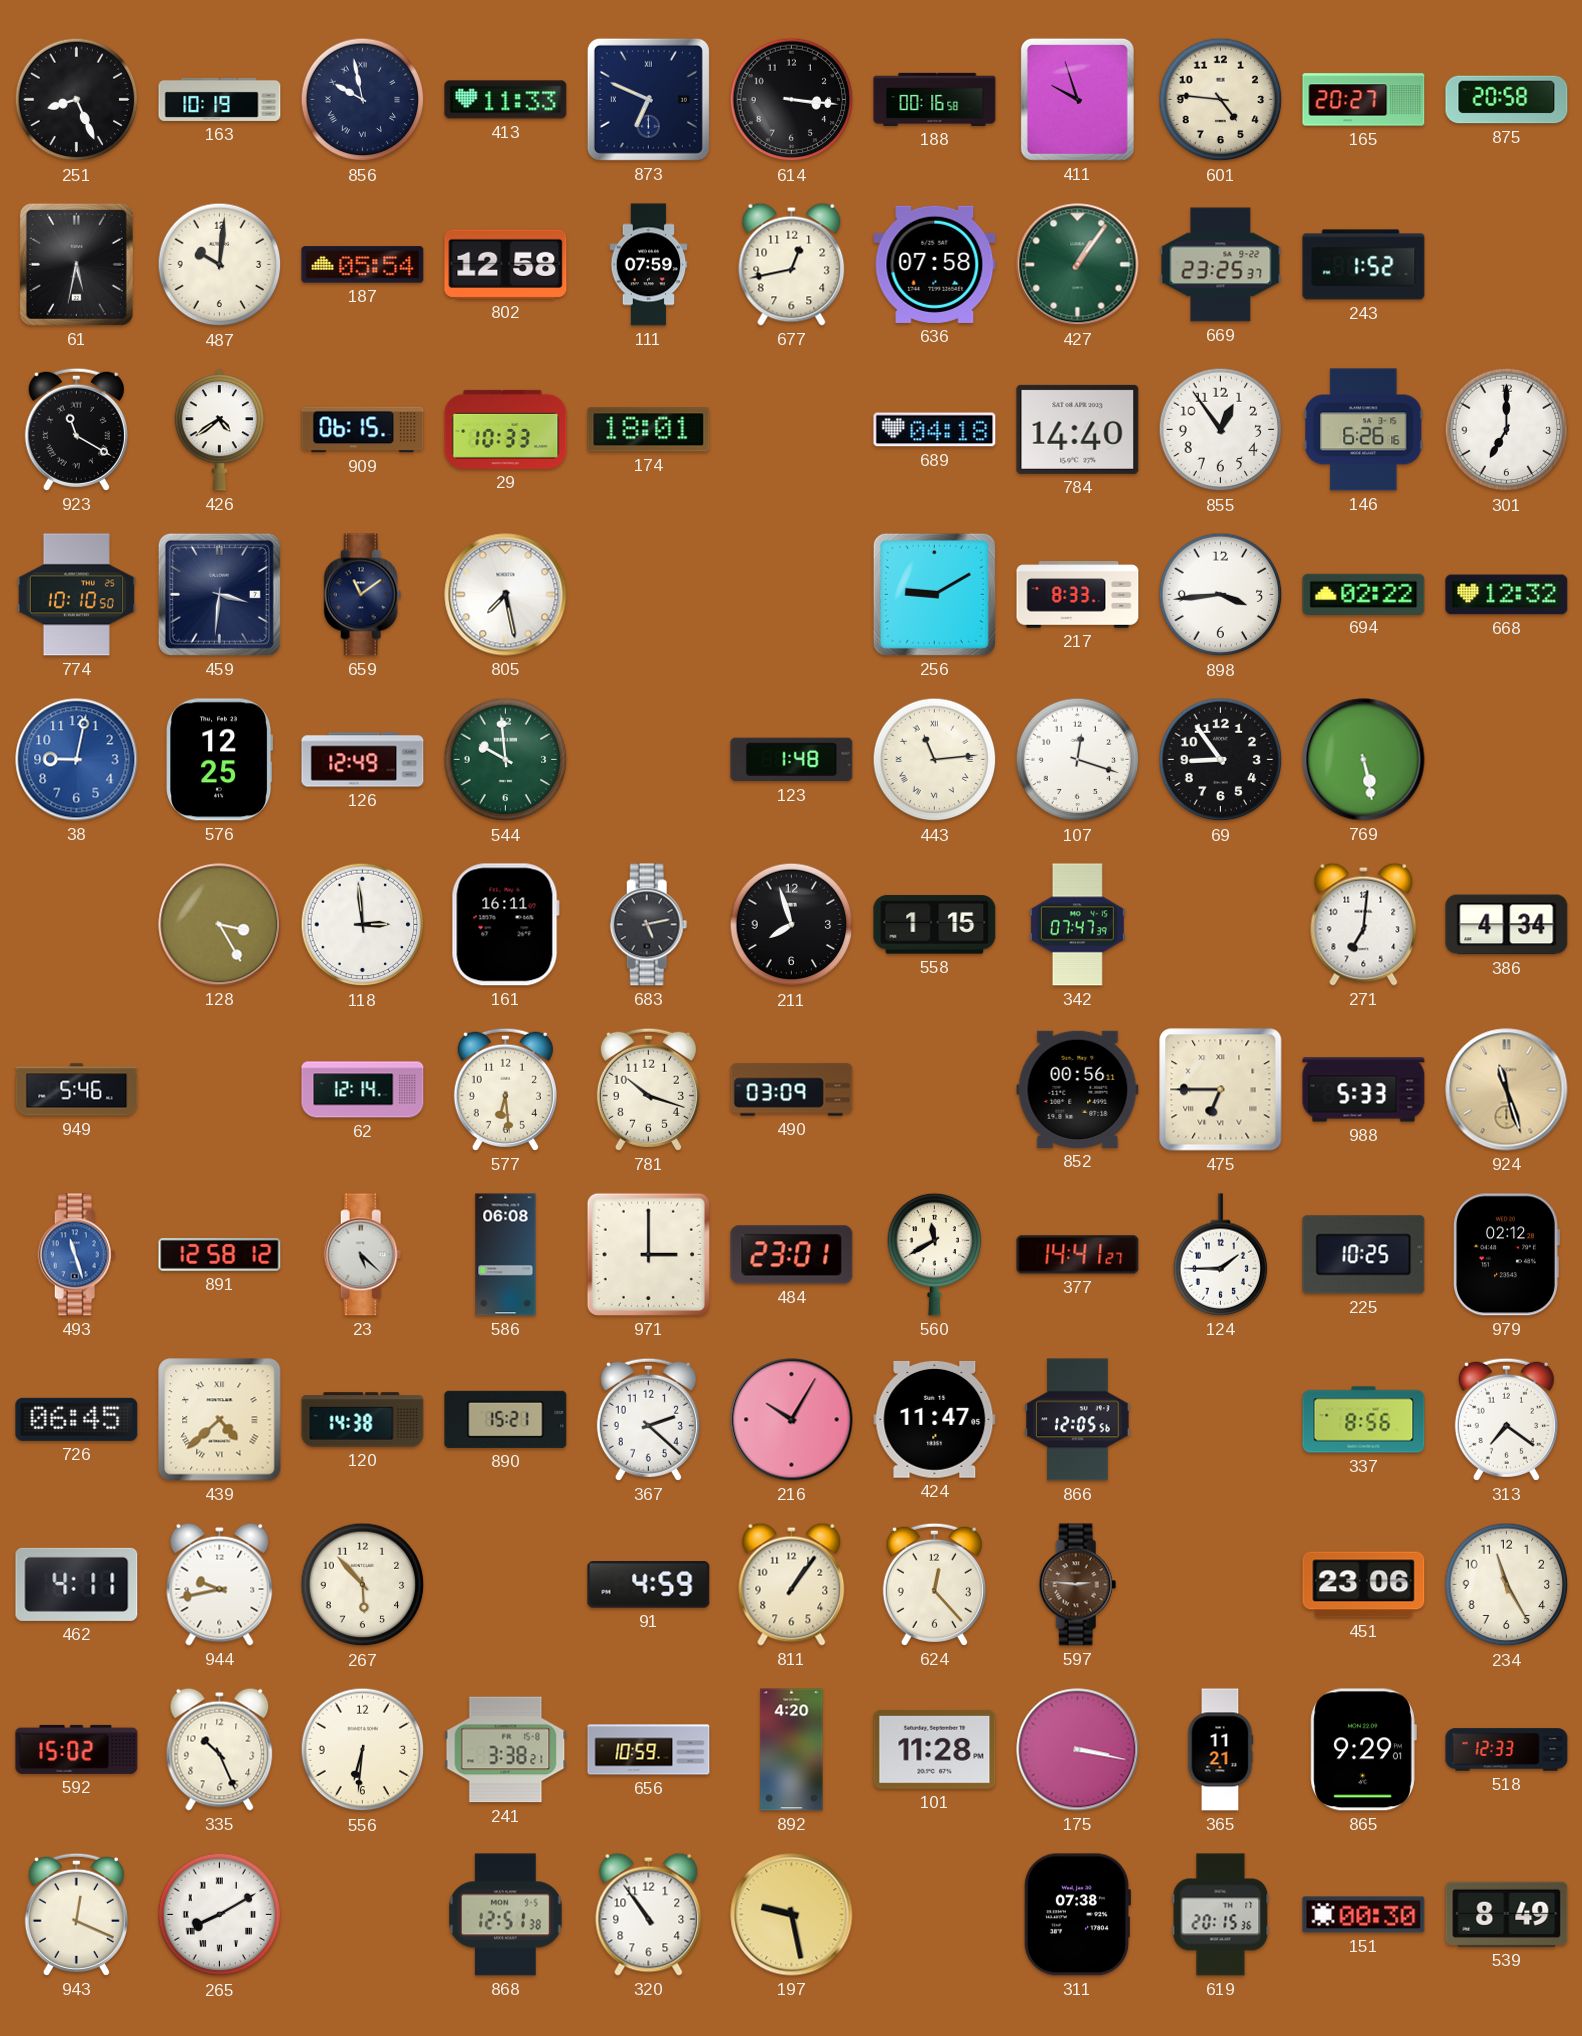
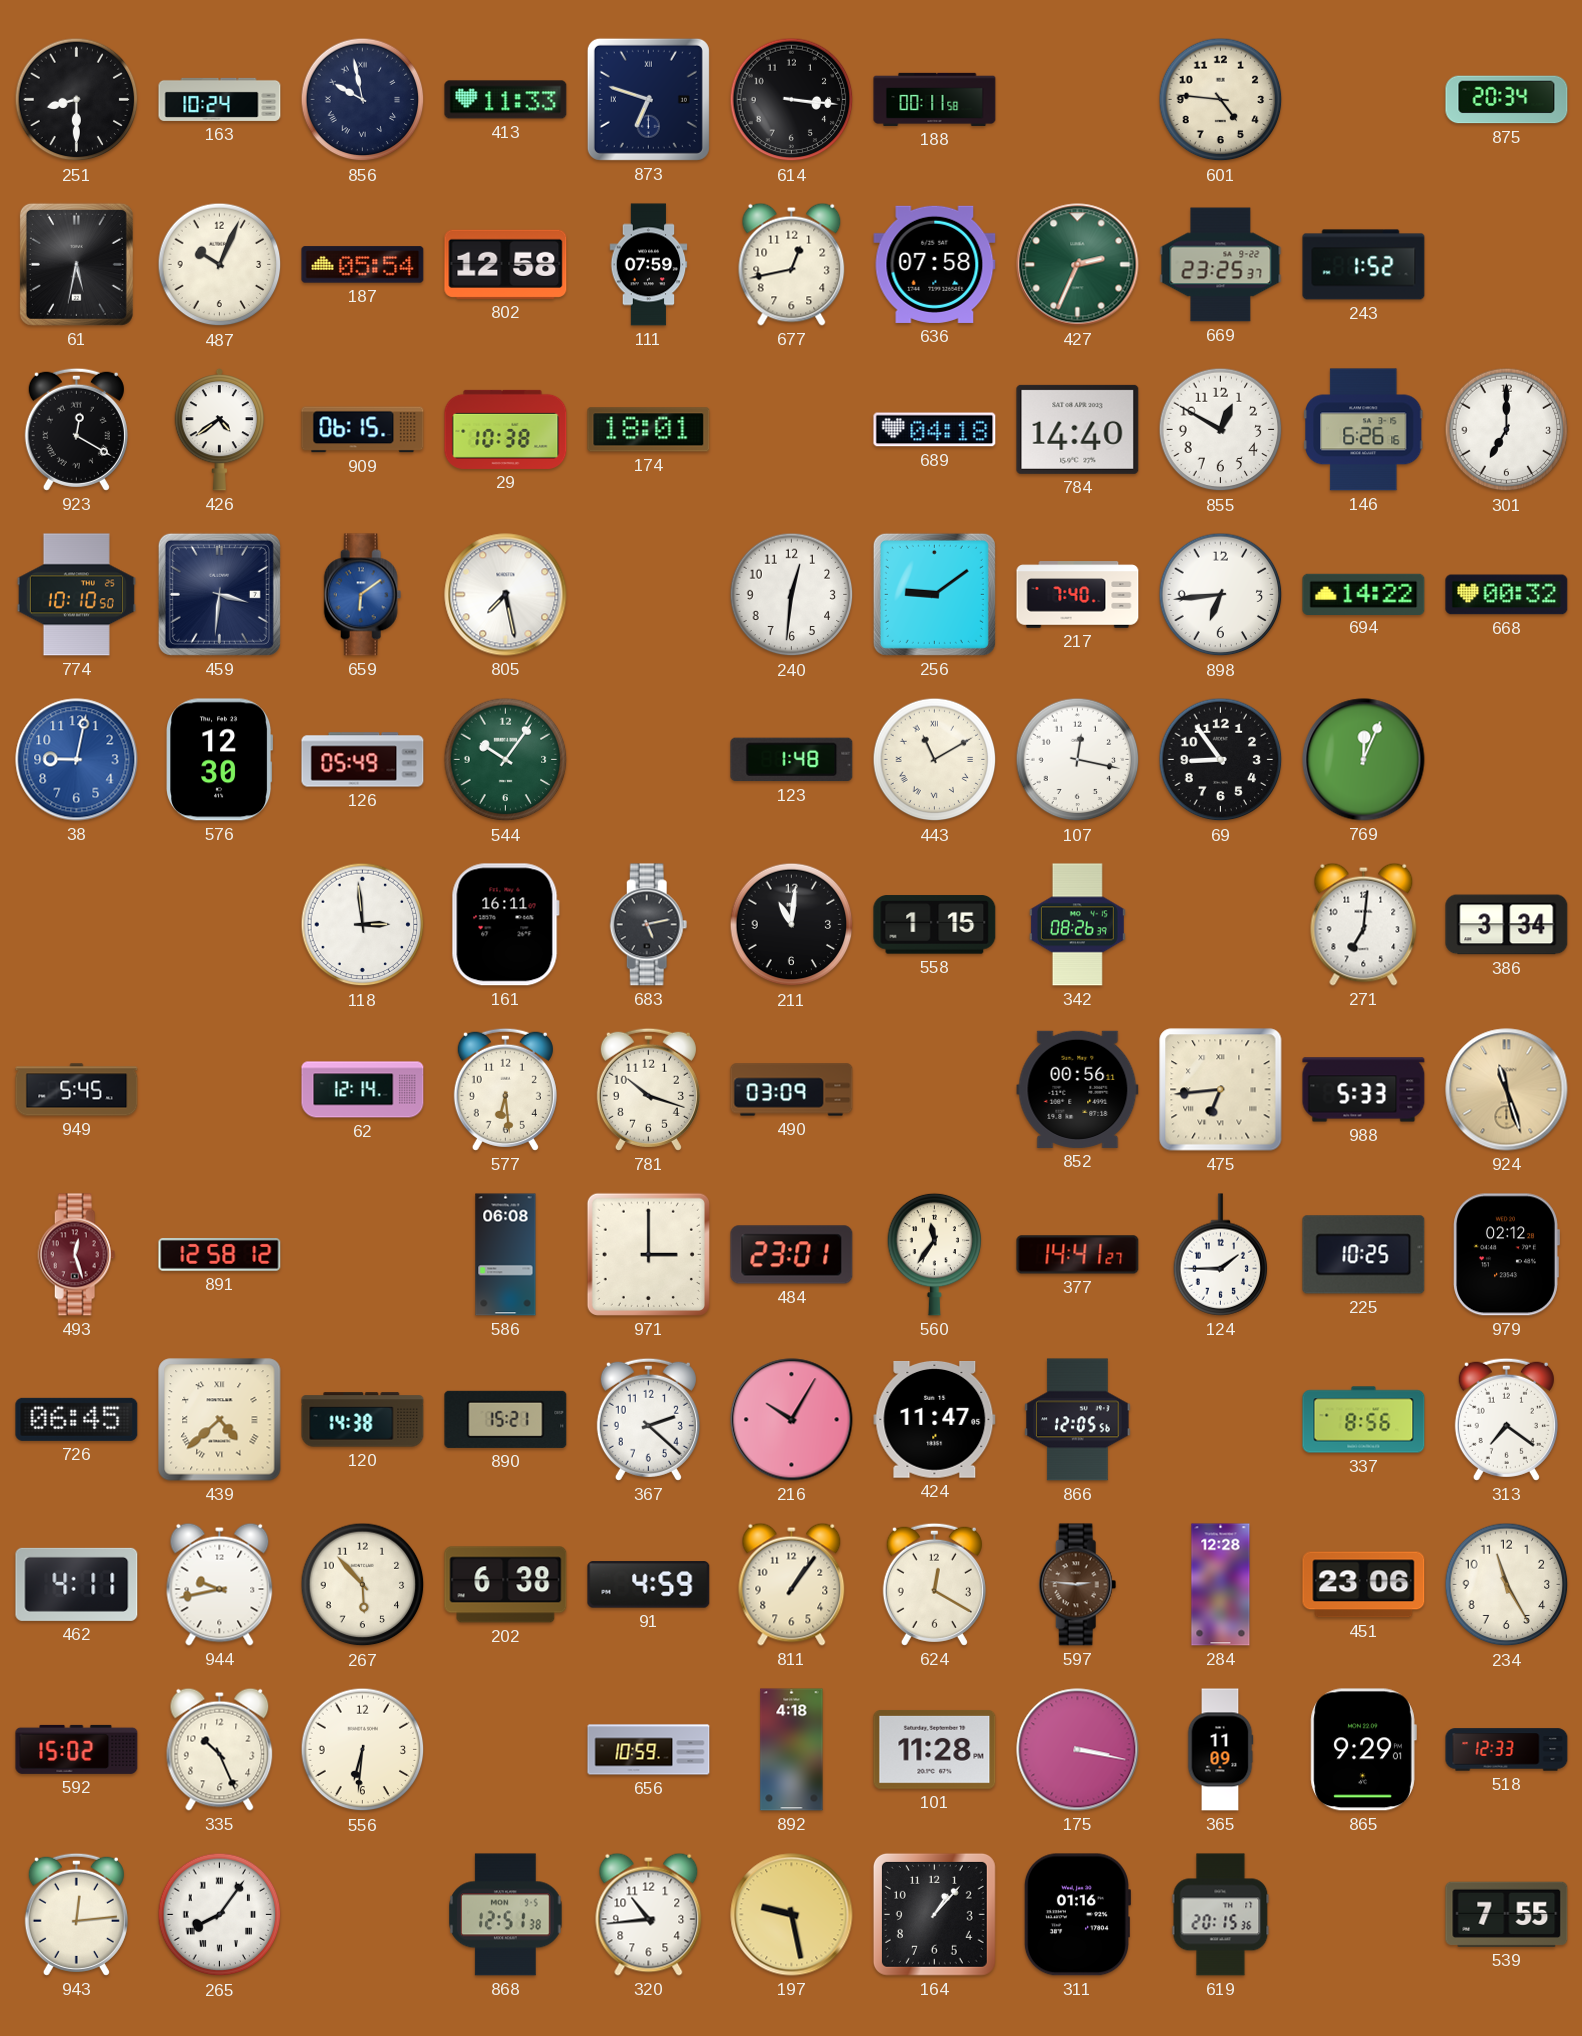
251: 8:26 -> 8:30
163: 10:19 -> 10:24
873: 6:49 -> 6:48
188: 00:16 -> 00:11
411: 9:57 -> none
165: 20:27 -> none
875: 20:58 -> 20:34
487: 10:01 -> 10:04
427: 1:06 -> 2:34
923: 11:20 -> 12:20
29: 10:33 -> 10:38
855: 12:54 -> 12:50
659: 11:09 -> 6:09
659 dial: navy -> blue
240: none -> 12:31
256: 9:10 -> 9:09
217: 8:33 -> 7:40
898: 3:44 -> 6:44
694: 02:22 -> 14:22
668: 12:32 -> 00:32
576: 12:25 -> 12:30
126: 12:49 -> 05:49
544: 9:59 -> 10:06
443: 11:14 -> 11:10
107: 12:18 -> 12:17
769: 5:28 -> 12:04
128: 3:25 -> none
211: 7:57 -> 11:01
342: 07:47 -> 08:26
386: 4:34 -> 3:34
949: 5:46 -> 5:45
475: 6:45 -> 6:44
493: 11:27 -> 12:27
493 dial: blue -> burgundy
23: 5:22 -> none
560: 11:40 -> 11:36
202: none -> 6:38
624: 12:23 -> 12:20
284: none -> 12:28
241: 3:38 -> none
892: 4:20 -> 4:18
365: 11:21 -> 11:09
943: 12:19 -> 12:14
265: 8:10 -> 8:06
320: 10:54 -> 10:44
164: none -> 1:07
311: 07:38 -> 01:16
151: 00:30 -> none
539: 8:49 -> 7:55
